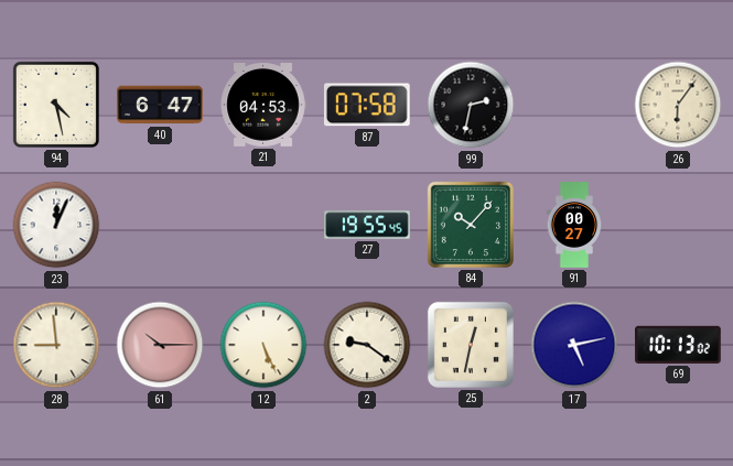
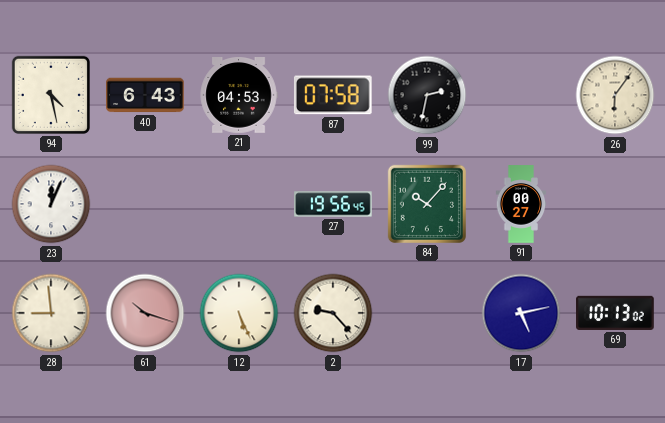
40: 6:47 -> 6:43
27: 19:55 -> 19:56
61: 10:15 -> 10:18
2: 9:21 -> 9:23
25: 12:32 -> none
